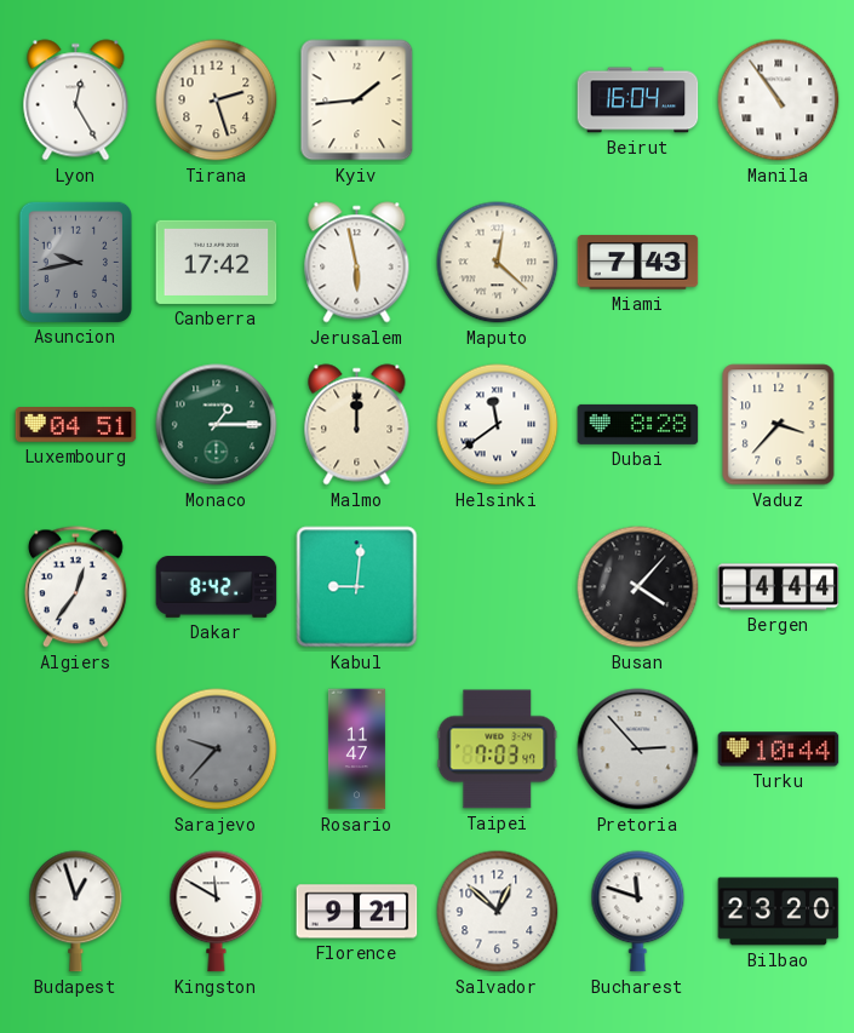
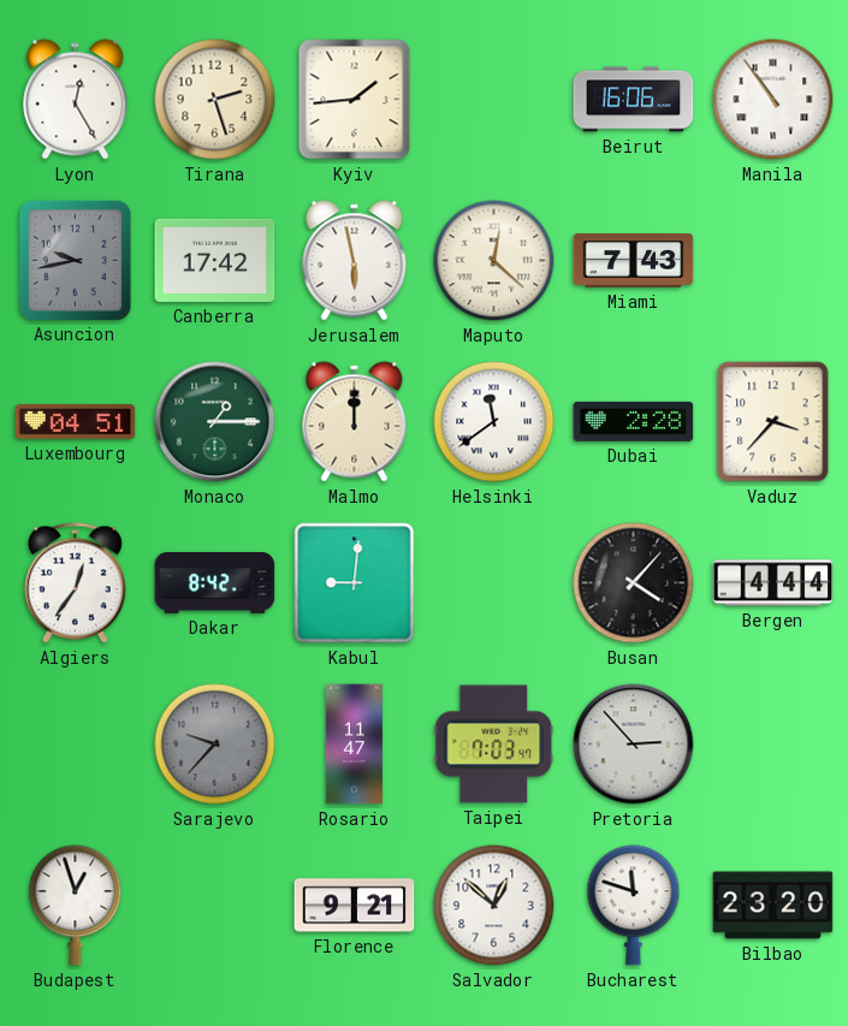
Beirut: 16:04 -> 16:06
Dubai: 8:28 -> 2:28
Turku: 10:44 -> none
Kingston: 11:50 -> none
